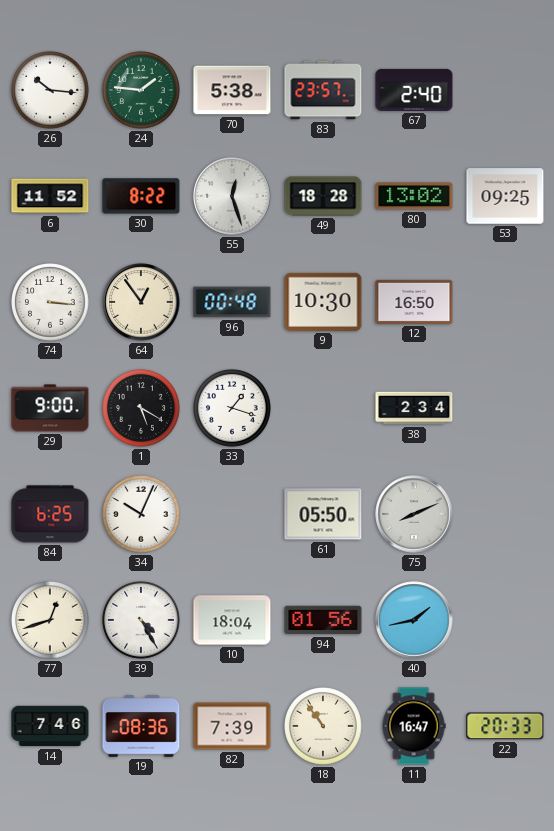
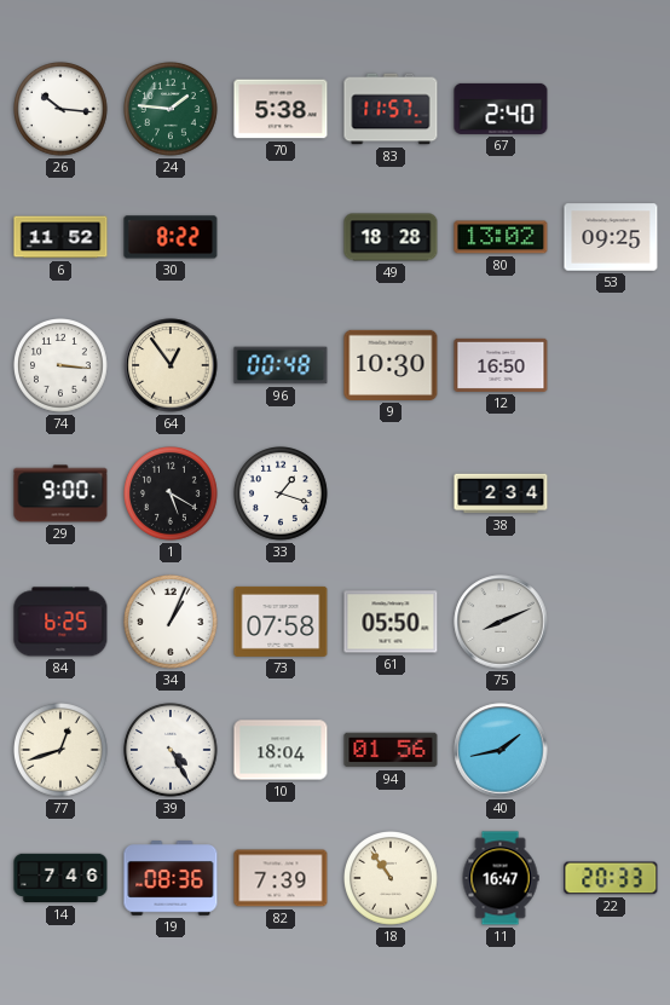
83: 23:57 -> 11:57
55: 12:27 -> none
34: 10:04 -> 1:04
73: none -> 07:58
